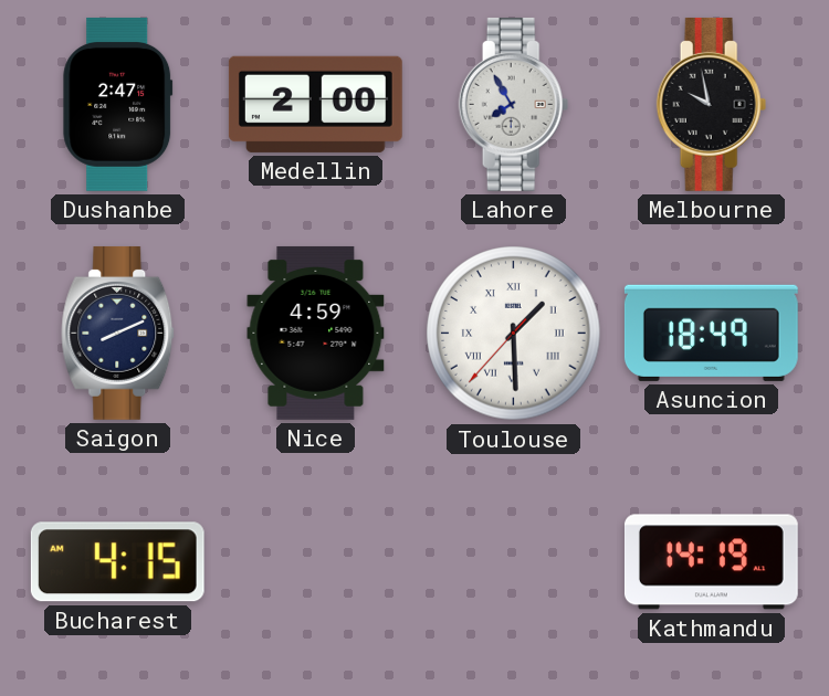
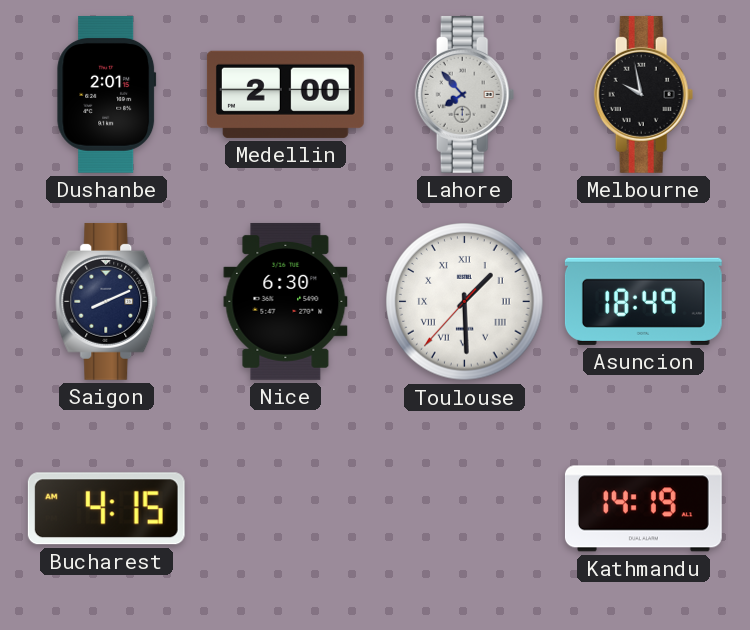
Dushanbe: 2:47 -> 2:01
Lahore: 7:55 -> 7:53
Nice: 4:59 -> 6:30
